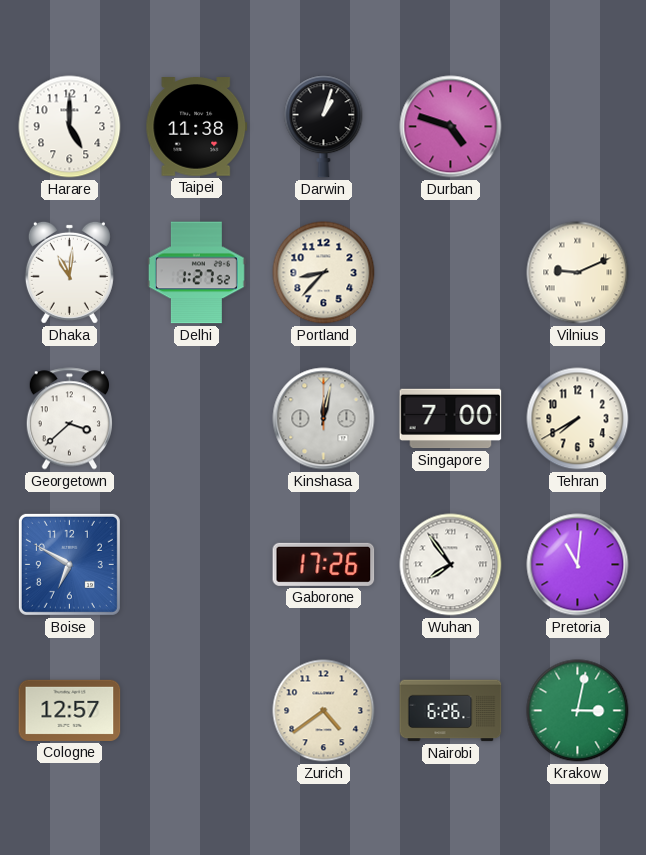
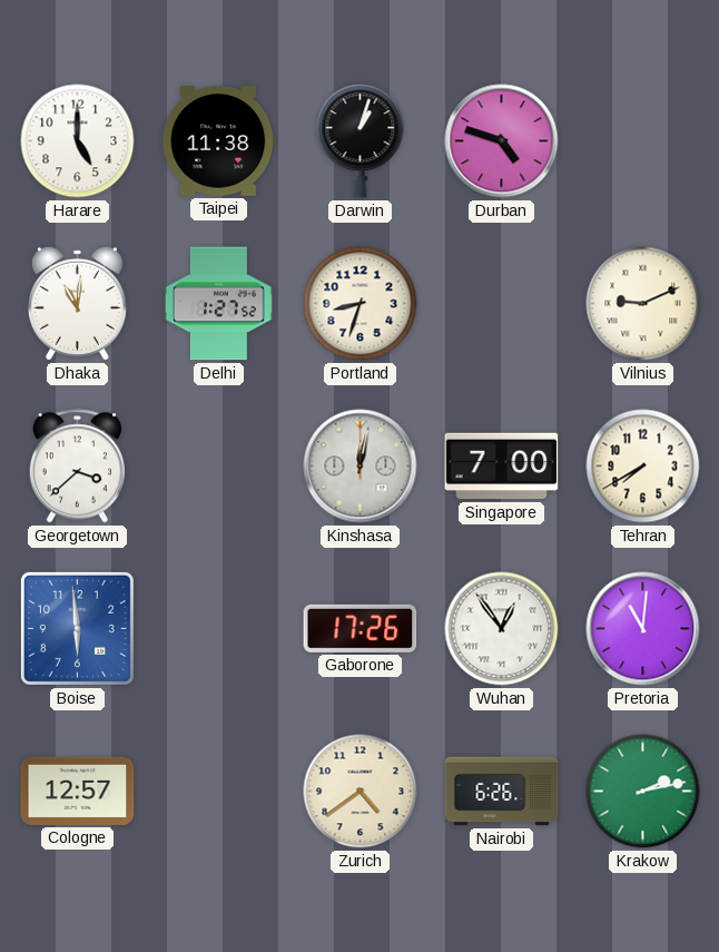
Portland: 8:37 -> 8:33
Boise: 6:50 -> 5:59
Wuhan: 7:54 -> 12:54
Krakow: 3:02 -> 2:13
